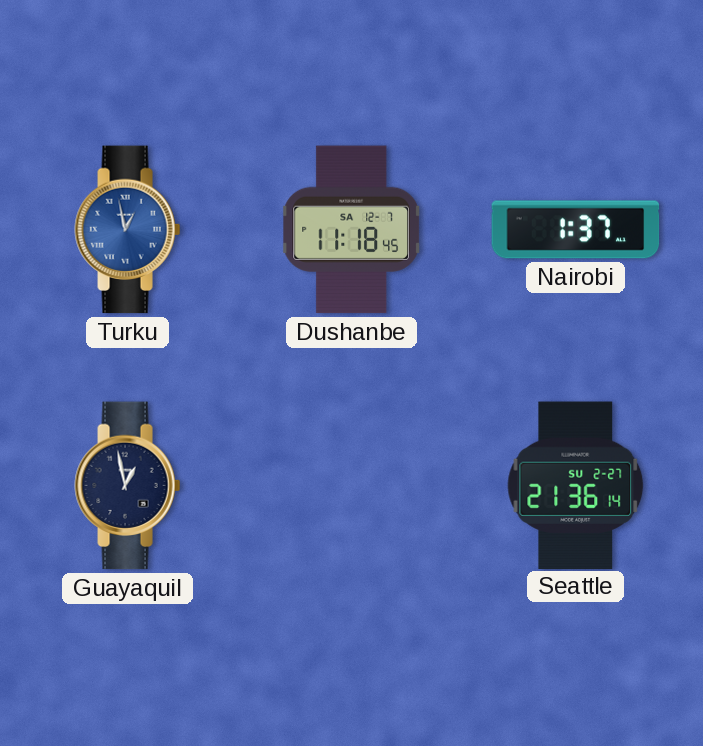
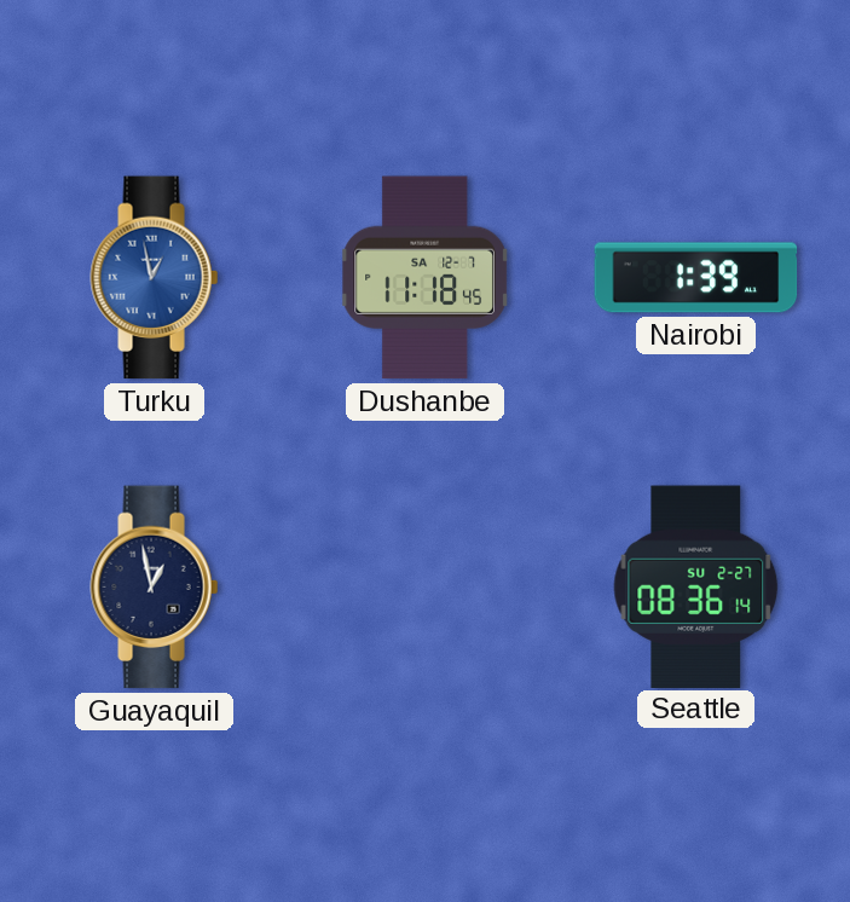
Nairobi: 1:37 -> 1:39
Seattle: 21:36 -> 08:36
